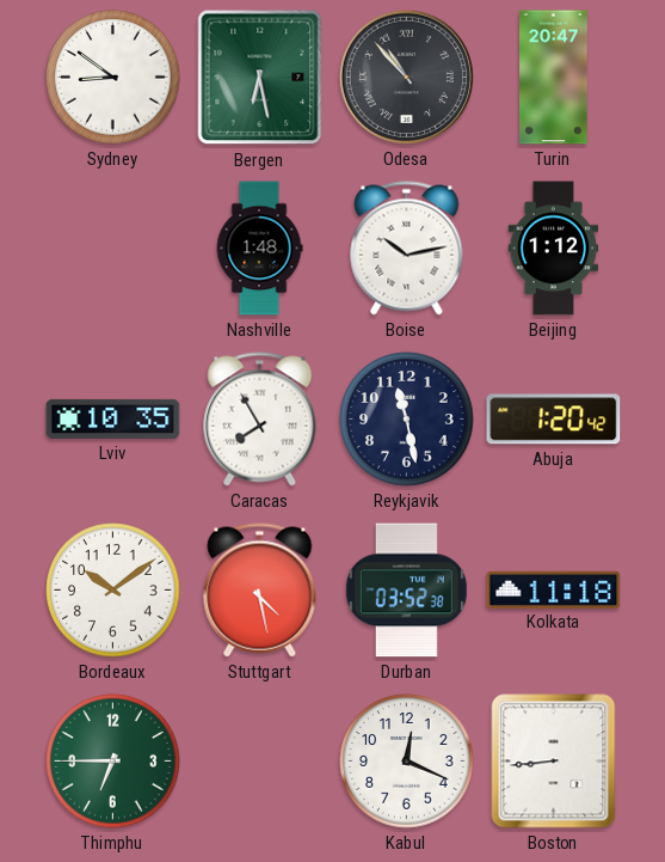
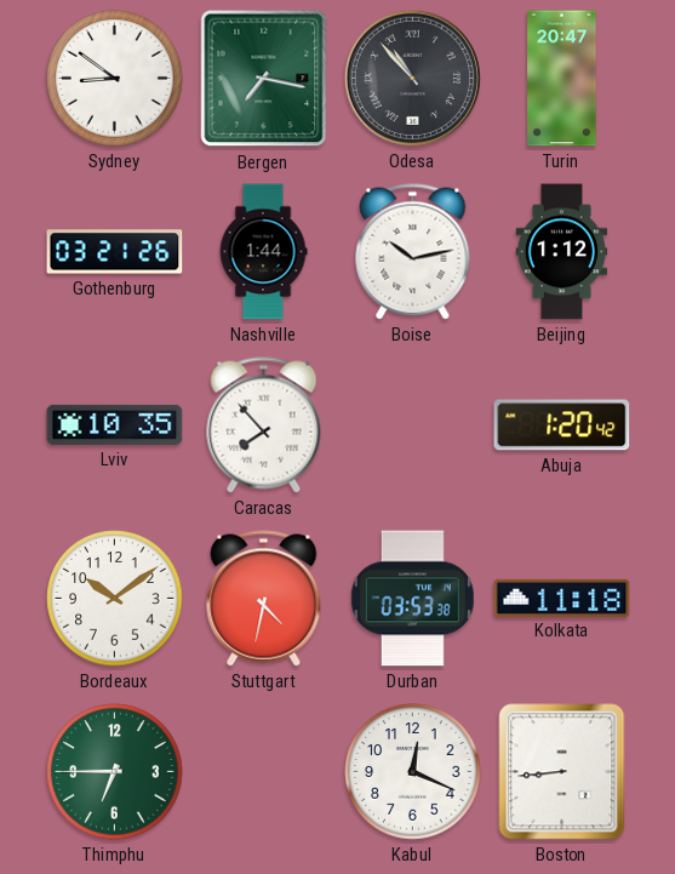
Bergen: 6:28 -> 7:17
Gothenburg: none -> 03:21
Nashville: 1:48 -> 1:44
Caracas: 7:55 -> 7:53
Reykjavik: 11:28 -> none
Stuttgart: 4:28 -> 4:32
Durban: 03:52 -> 03:53
